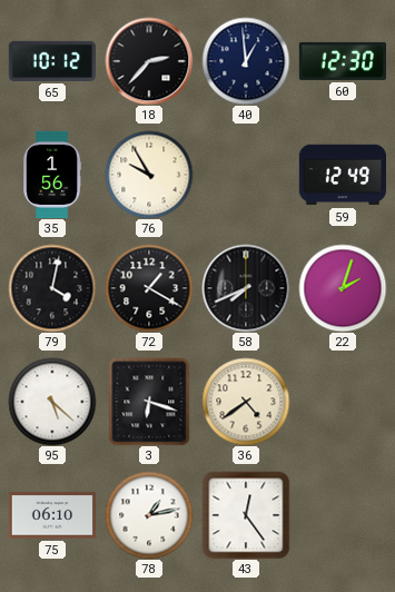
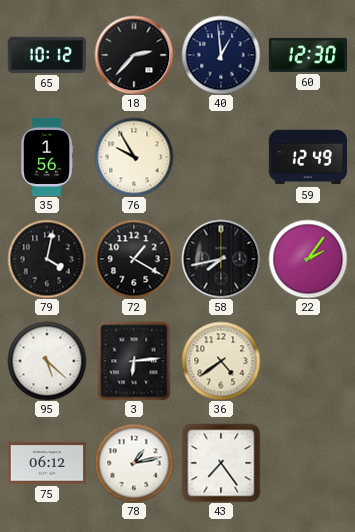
58: 7:41 -> 7:43
22: 2:03 -> 2:06
3: 6:18 -> 6:14
75: 06:10 -> 06:12
43: 12:24 -> 7:24
